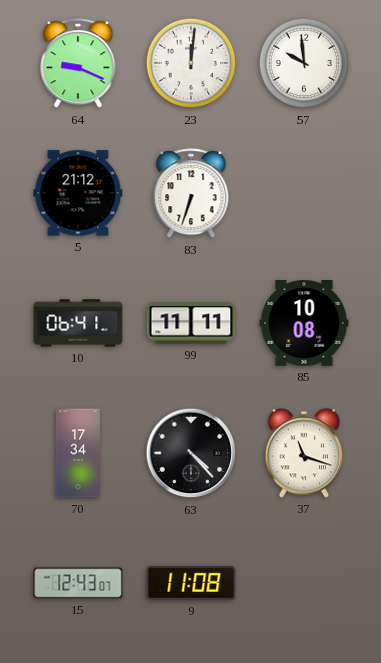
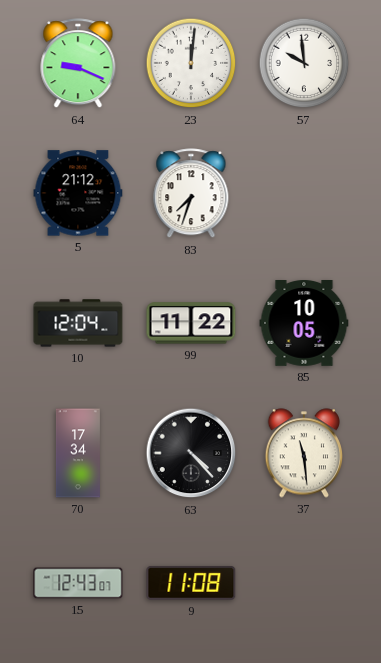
83: 6:33 -> 7:33
10: 06:41 -> 12:04
99: 11:11 -> 11:22
85: 10:08 -> 10:05
37: 11:18 -> 11:29
